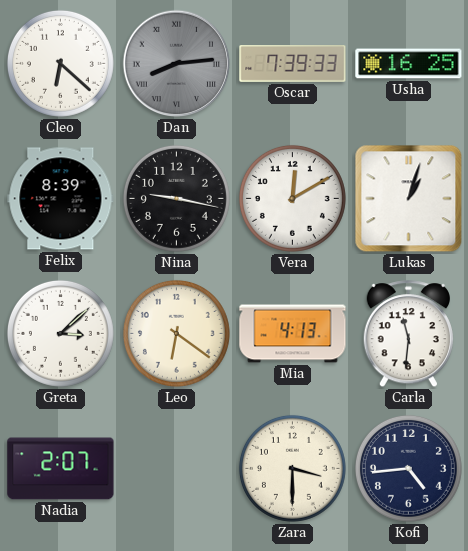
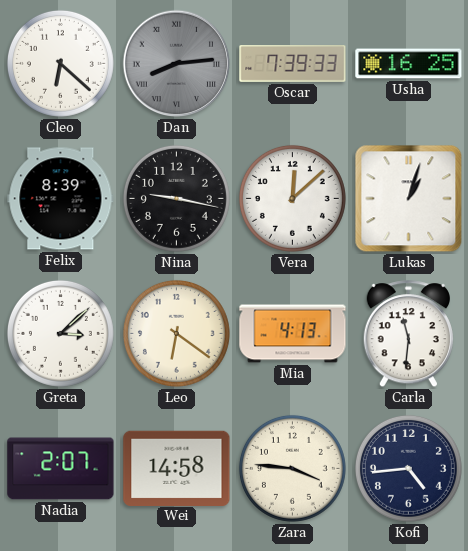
Vera: 12:10 -> 12:08
Wei: none -> 14:58
Zara: 3:30 -> 3:46
